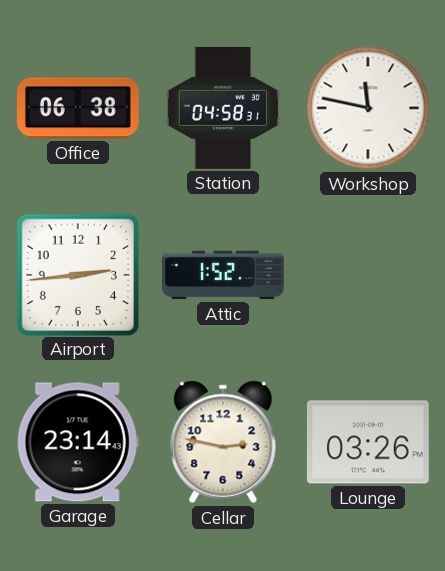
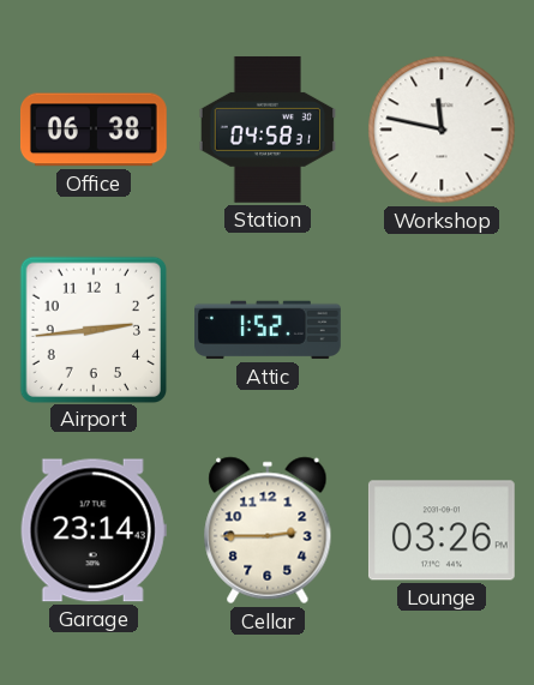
Cellar: 2:47 -> 2:45
